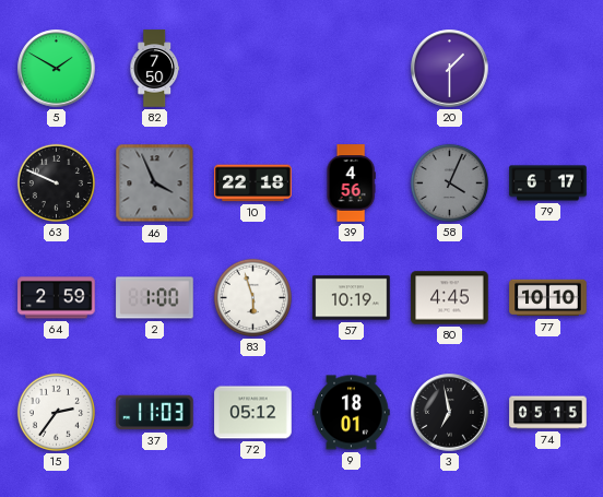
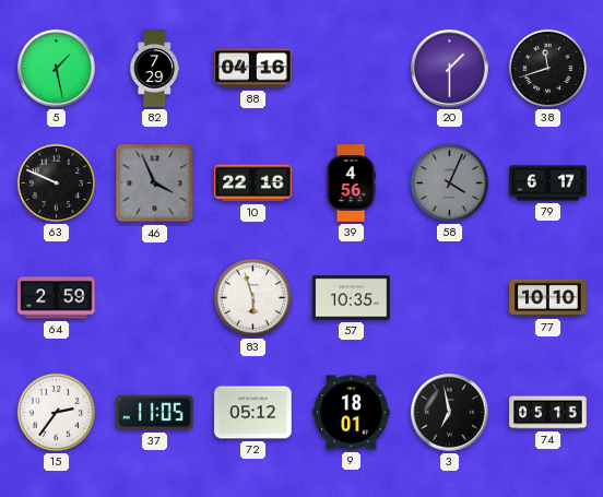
5: 1:50 -> 1:28
82: 7:50 -> 7:29
88: none -> 04:16
38: none -> 11:42
10: 22:18 -> 22:16
2: 1:00 -> none
57: 10:19 -> 10:35
80: 4:45 -> none
37: 11:03 -> 11:05
